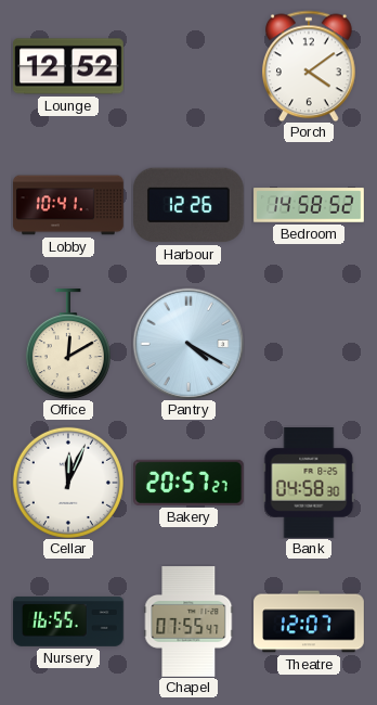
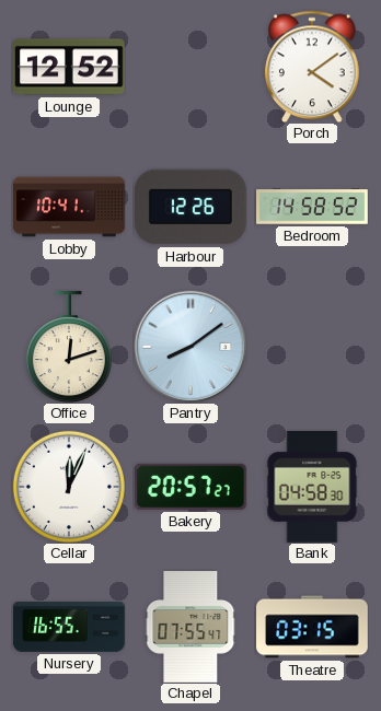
Office: 12:10 -> 12:12
Pantry: 4:20 -> 8:09
Theatre: 12:07 -> 03:15
